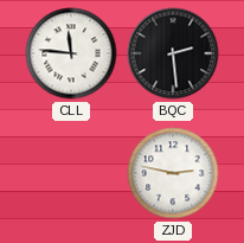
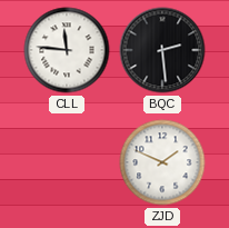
ZJD: 2:47 -> 1:49
